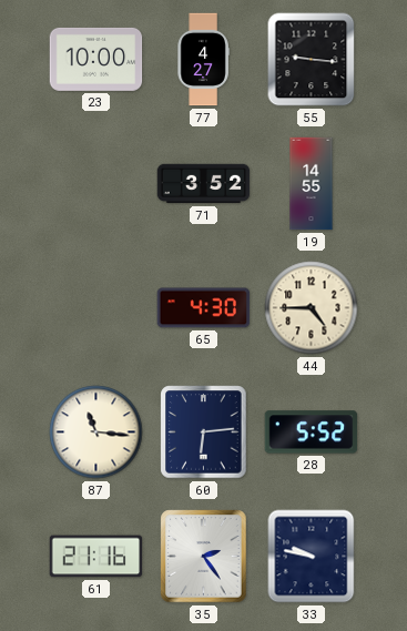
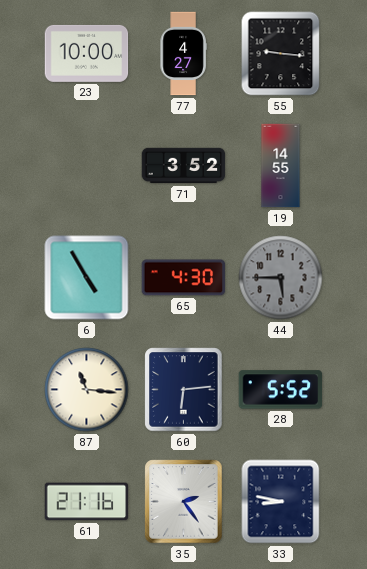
6: none -> 4:55
44: 4:45 -> 5:45
44 dial: cream -> grey
33: 9:47 -> 8:47
